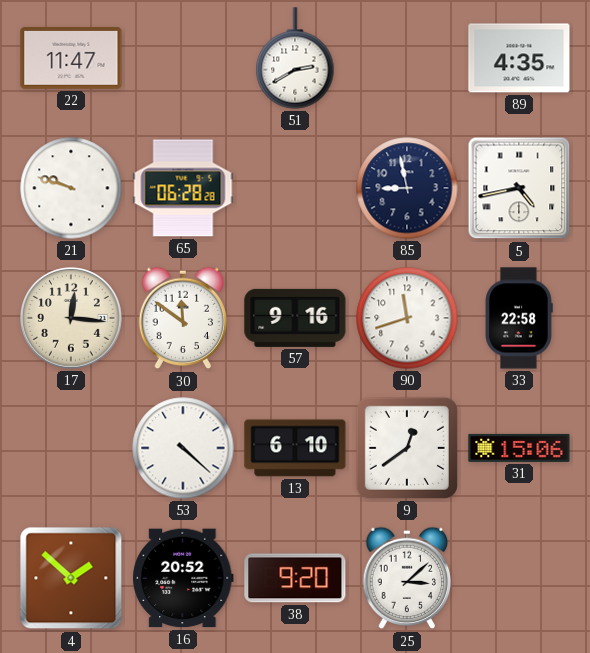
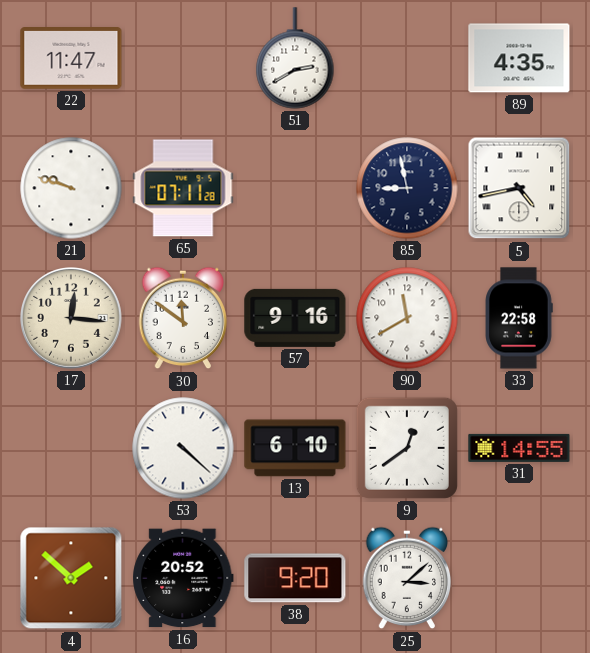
65: 06:28 -> 07:11
90: 11:42 -> 11:40
31: 15:06 -> 14:55
